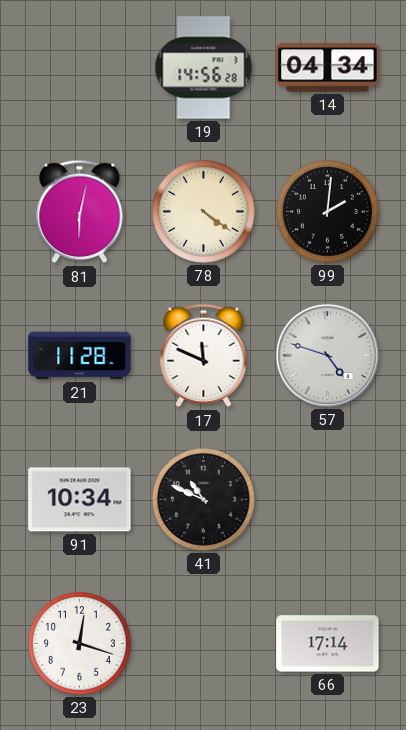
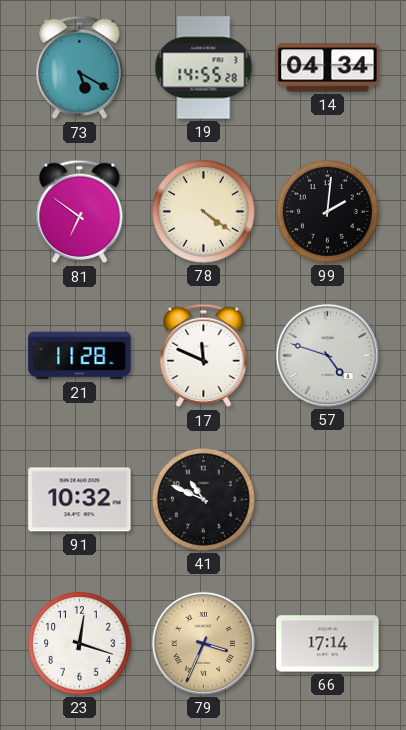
73: none -> 5:20
19: 14:56 -> 14:55
81: 6:02 -> 6:51
91: 10:34 -> 10:32
79: none -> 3:34
